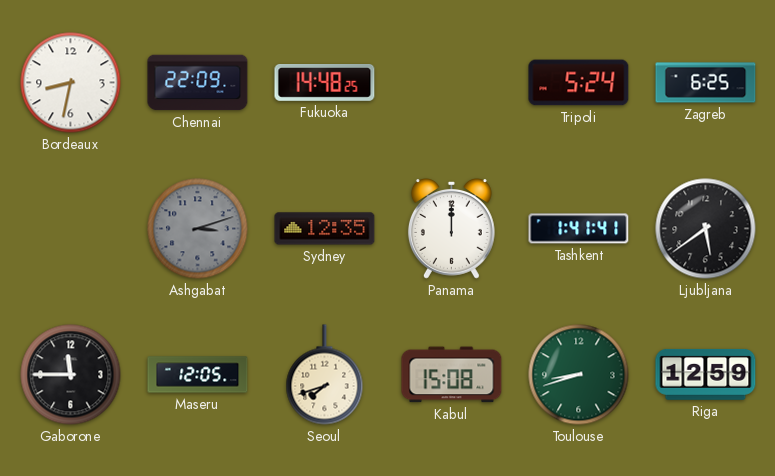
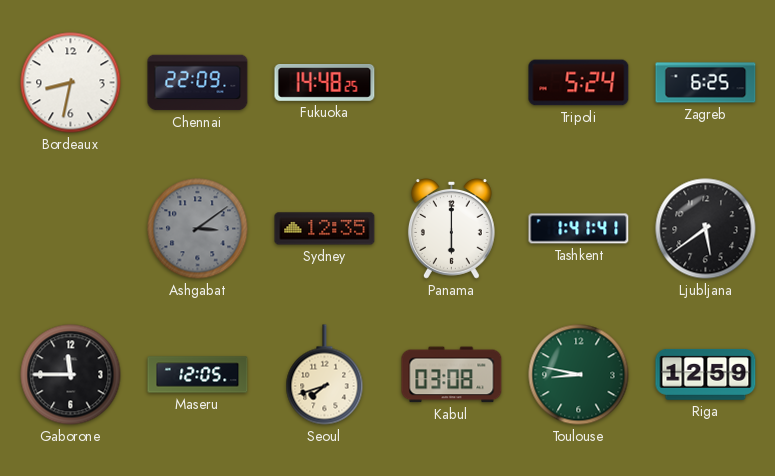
Ashgabat: 3:12 -> 3:09
Panama: 12:00 -> 6:00
Kabul: 15:08 -> 03:08
Toulouse: 8:42 -> 8:47
